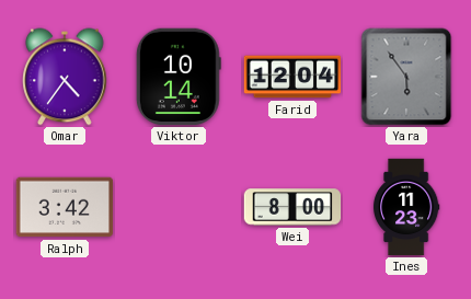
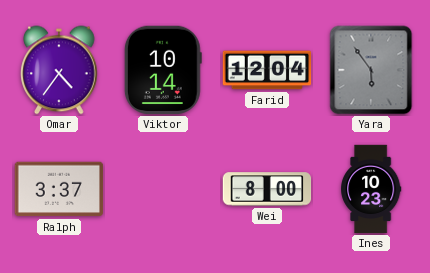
Ralph: 3:42 -> 3:37
Ines: 11:23 -> 10:23
